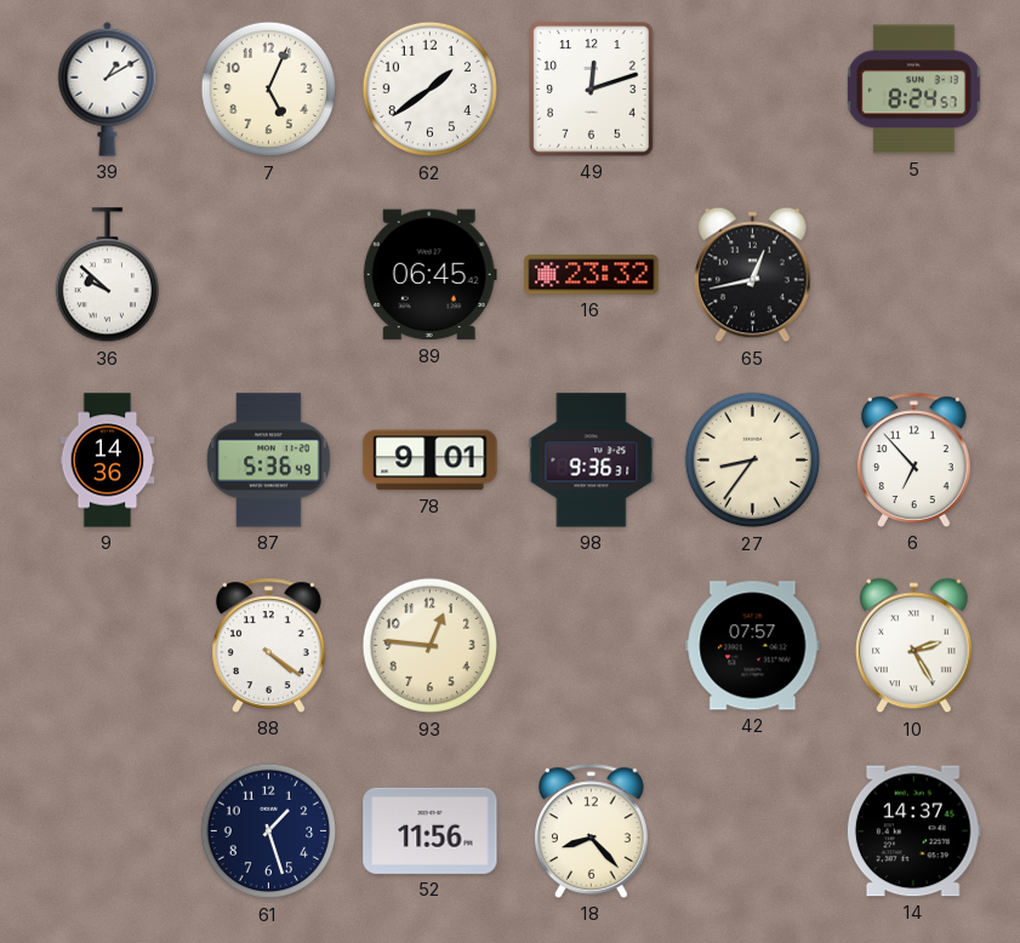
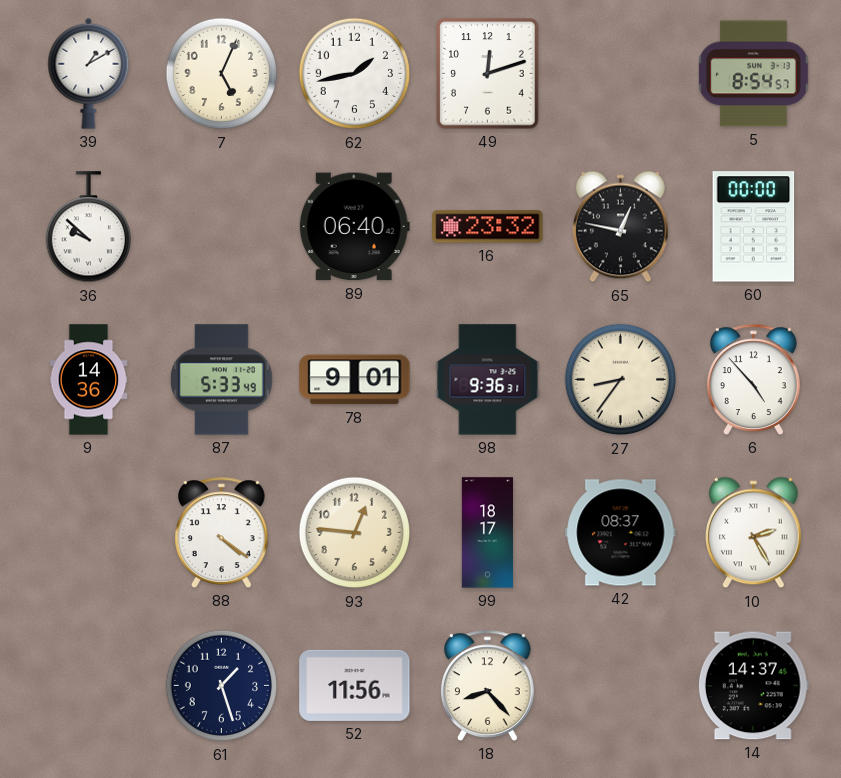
62: 1:39 -> 1:43
5: 8:24 -> 8:54
89: 06:45 -> 06:40
65: 12:43 -> 12:47
60: none -> 00:00
87: 5:36 -> 5:33
6: 6:53 -> 4:53
99: none -> 18:17
42: 07:57 -> 08:37
